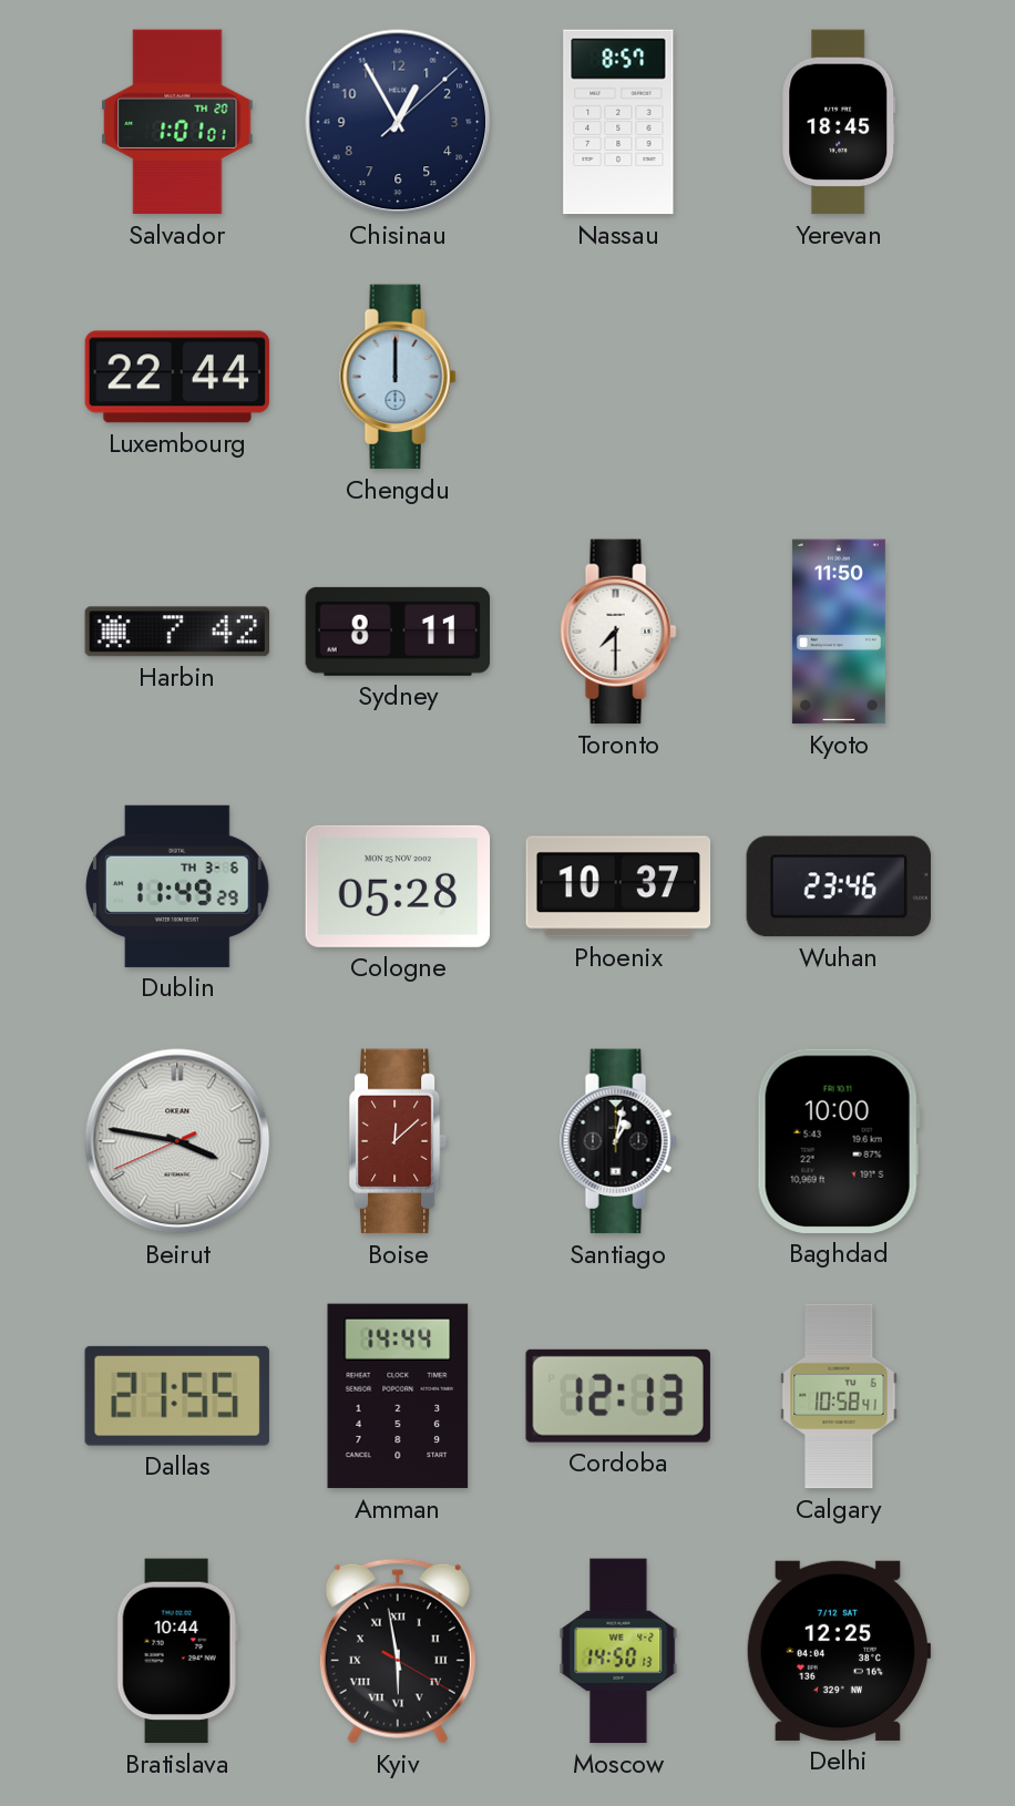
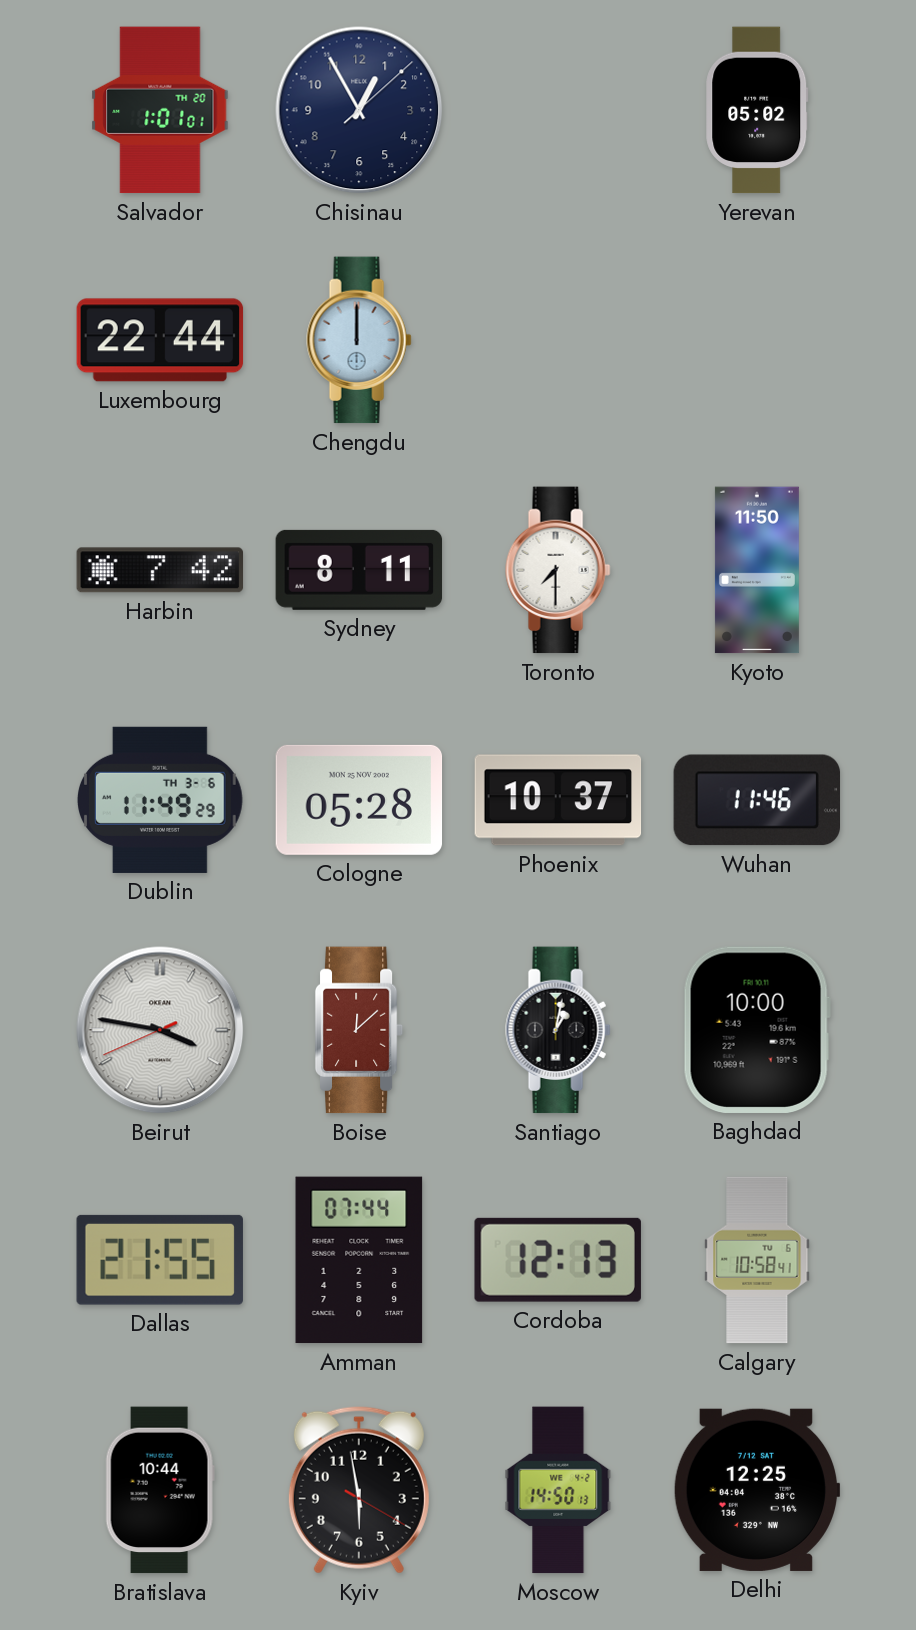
Nassau: 8:57 -> none
Yerevan: 18:45 -> 05:02
Wuhan: 23:46 -> 11:46
Amman: 14:44 -> 07:44
Kyiv numerals: Roman -> Arabic
